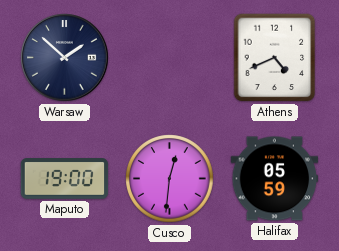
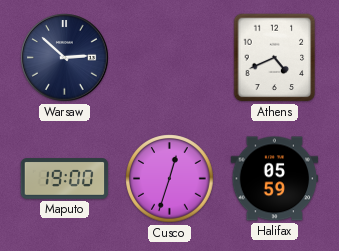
Warsaw: 1:52 -> 2:52
Cusco: 12:31 -> 12:33
